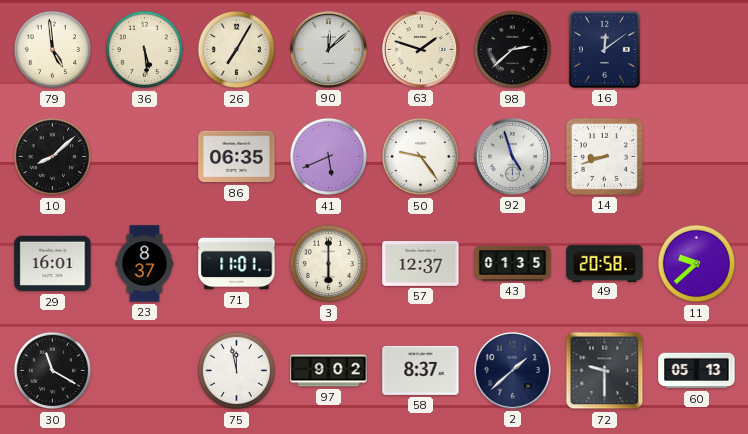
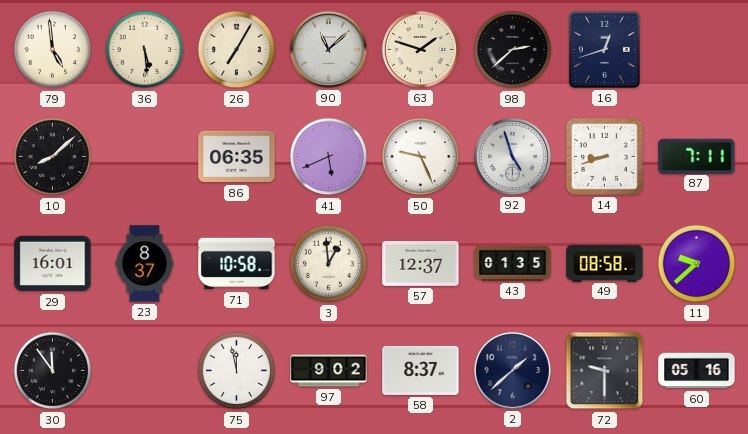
90: 12:08 -> 11:08
16: 12:09 -> 12:42
50: 9:24 -> 9:26
87: none -> 7:11
71: 11:01 -> 10:58
3: 6:00 -> 12:59
49: 20:58 -> 08:58
30: 11:20 -> 11:54
60: 05:13 -> 05:16
